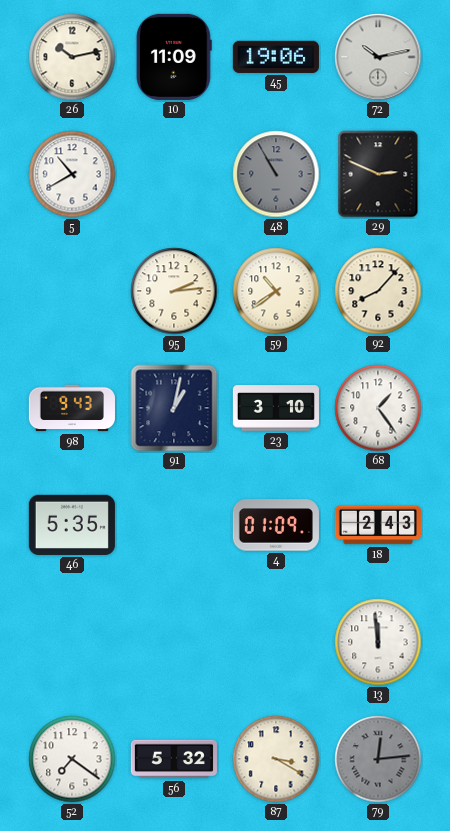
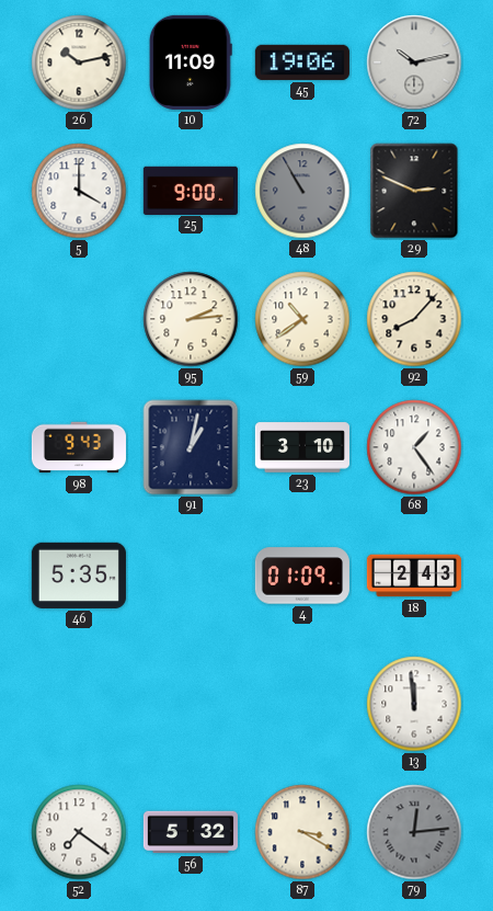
5: 10:40 -> 4:00
25: none -> 9:00
